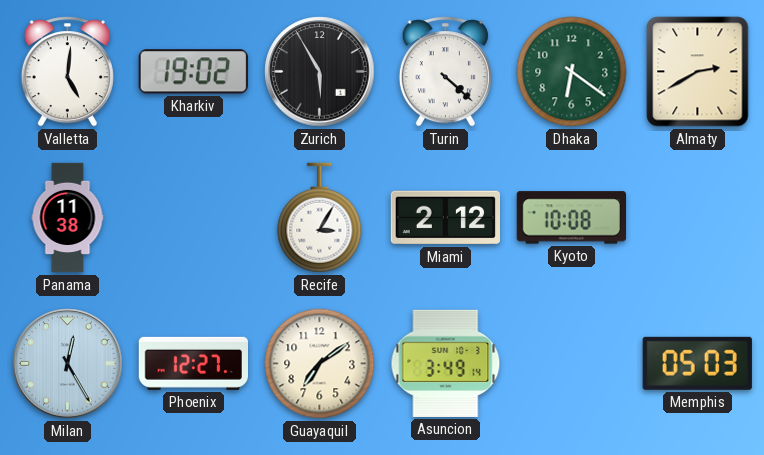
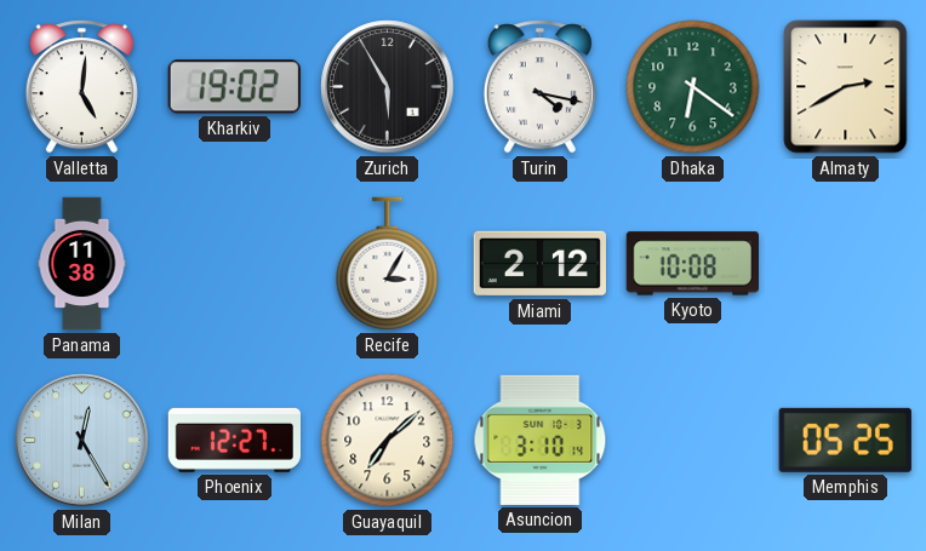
Turin: 4:22 -> 4:17
Guayaquil: 7:09 -> 7:08
Asuncion: 3:49 -> 3:10
Memphis: 05:03 -> 05:25
